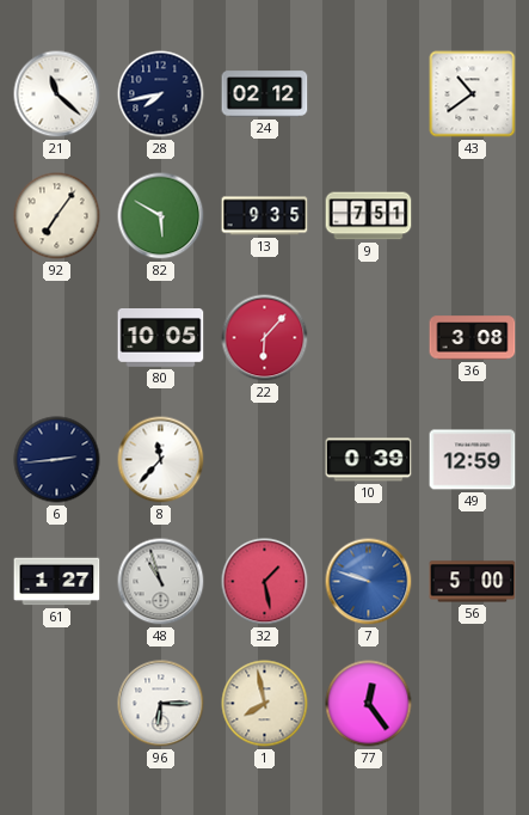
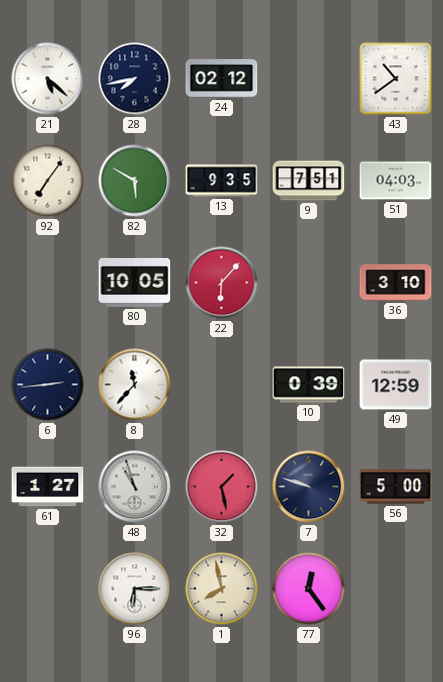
21: 11:22 -> 5:22
51: none -> 04:03
36: 3:08 -> 3:10
7 dial: blue -> navy
